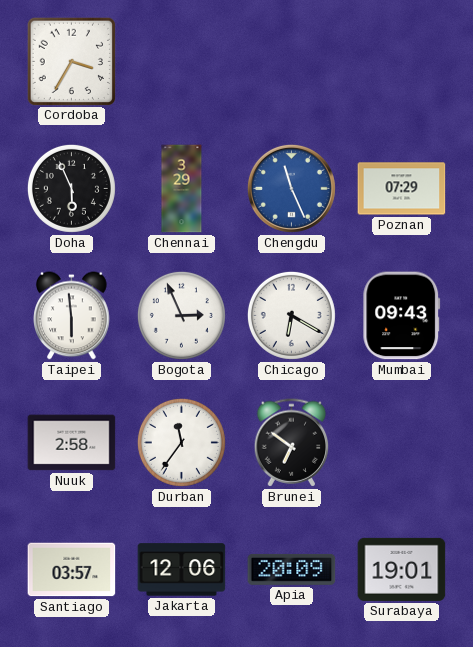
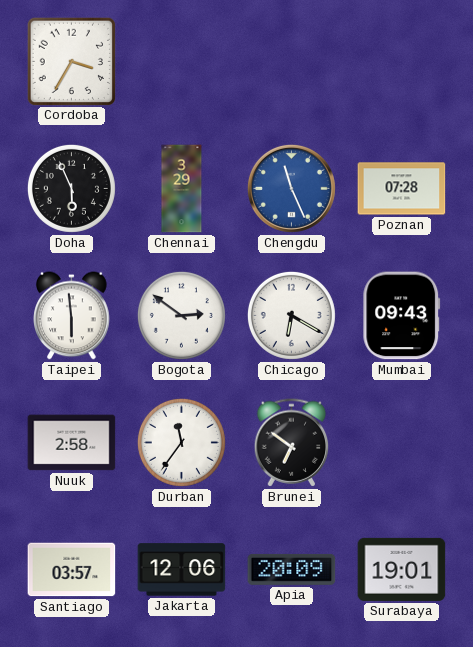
Poznan: 07:29 -> 07:28
Bogota: 2:56 -> 2:51
